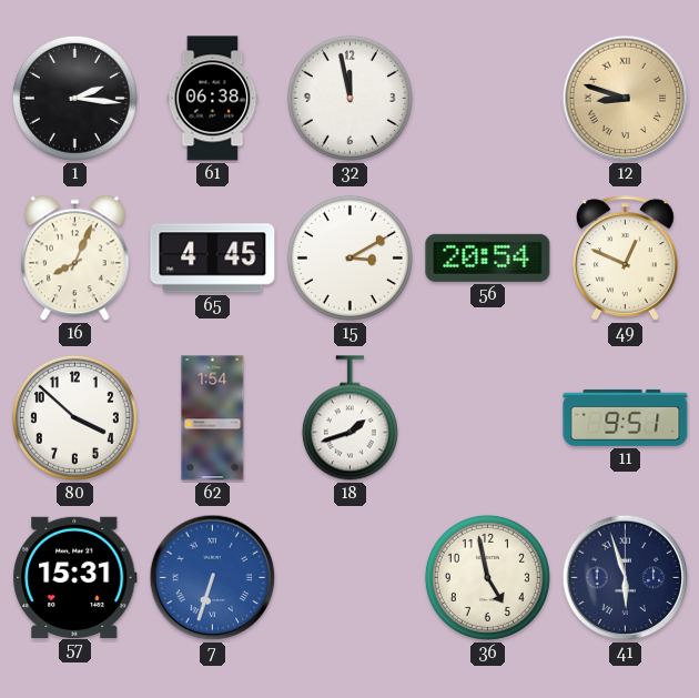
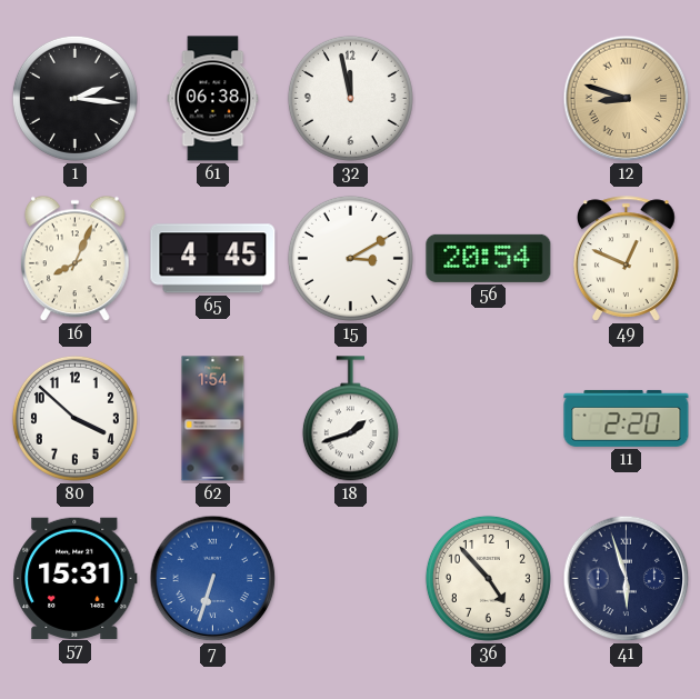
11: 9:51 -> 2:20
36: 4:58 -> 4:53
